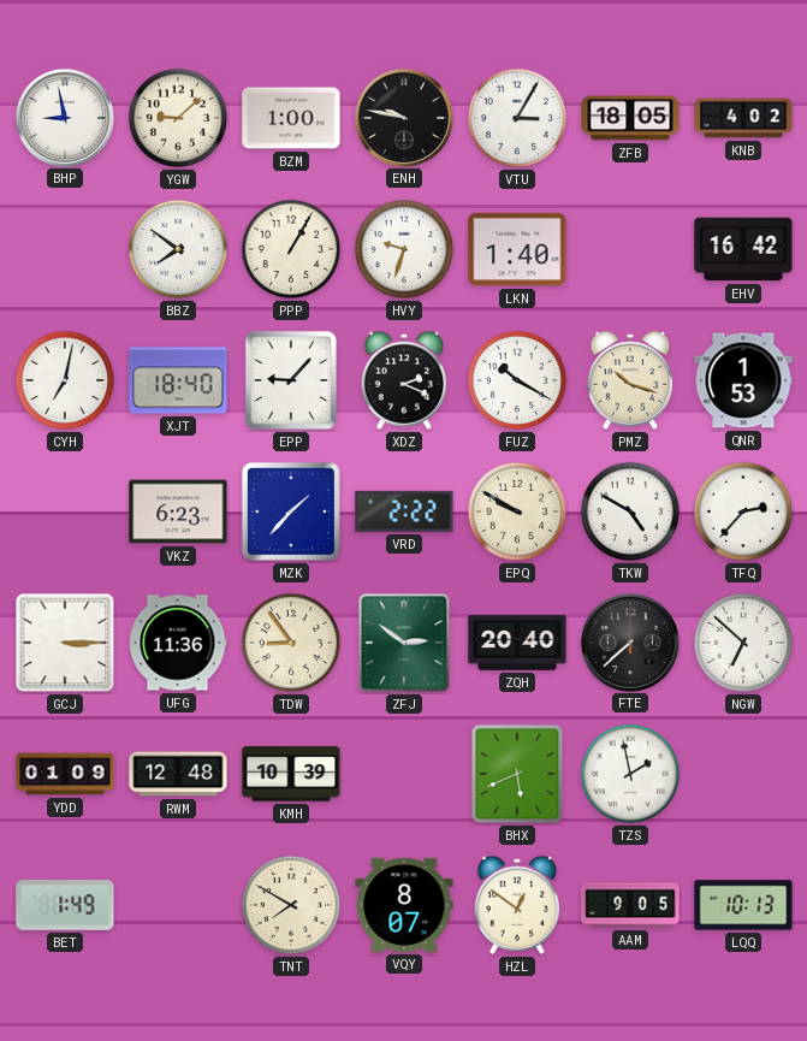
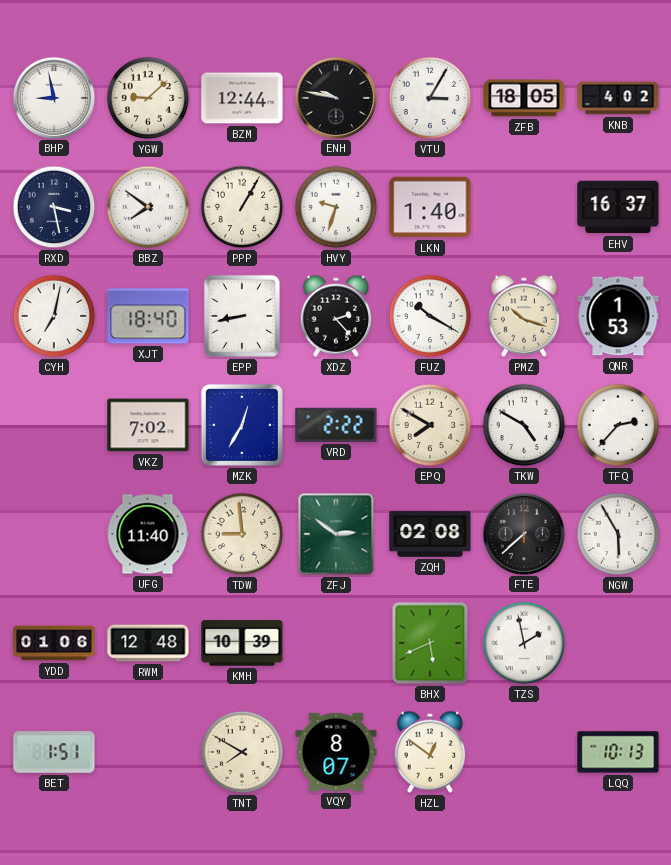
BZM: 1:00 -> 12:44
RXD: none -> 3:28
EHV: 16:42 -> 16:37
EPP: 9:07 -> 8:43
XDZ: 2:19 -> 2:23
VKZ: 6:23 -> 7:02
MZK: 1:37 -> 12:35
EPQ: 9:50 -> 7:50
GCJ: 3:15 -> none
UFG: 11:36 -> 11:40
TDW: 8:54 -> 8:59
ZQH: 20:40 -> 02:08
NGW: 6:52 -> 5:55
YDD: 01:09 -> 01:06
BET: 1:49 -> 1:51
AAM: 9:05 -> none
